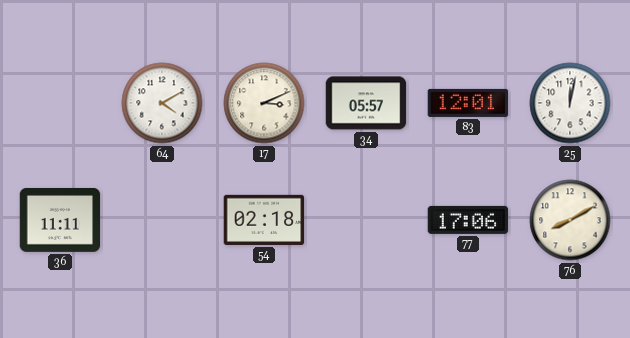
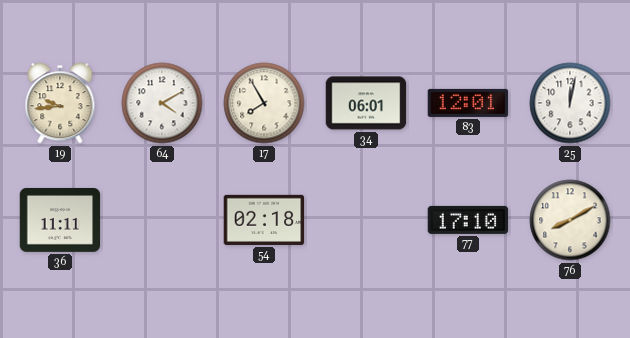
19: none -> 9:44
17: 3:11 -> 7:55
34: 05:57 -> 06:01
77: 17:06 -> 17:10
